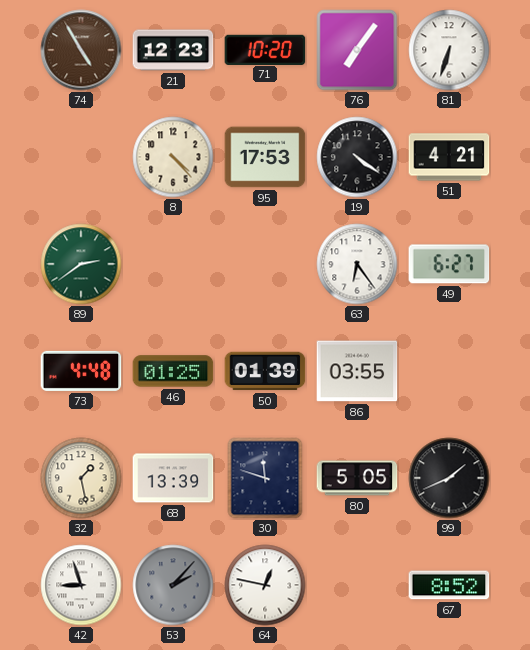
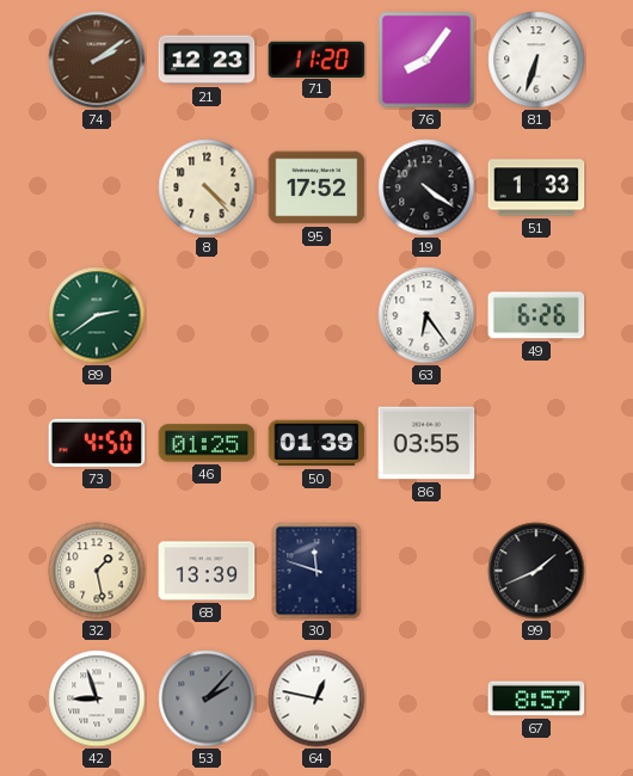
74: 4:55 -> 2:09
71: 10:20 -> 11:20
76: 7:06 -> 8:06
95: 17:53 -> 17:52
51: 4:21 -> 1:33
49: 6:27 -> 6:26
73: 4:48 -> 4:50
80: 5:05 -> none
67: 8:52 -> 8:57
